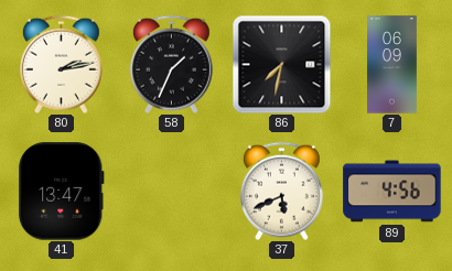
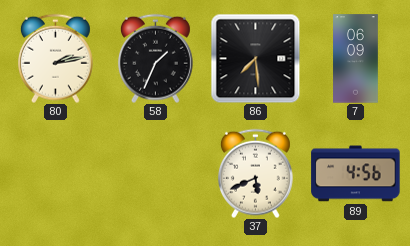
86: 7:32 -> 7:29
41: 13:47 -> none
